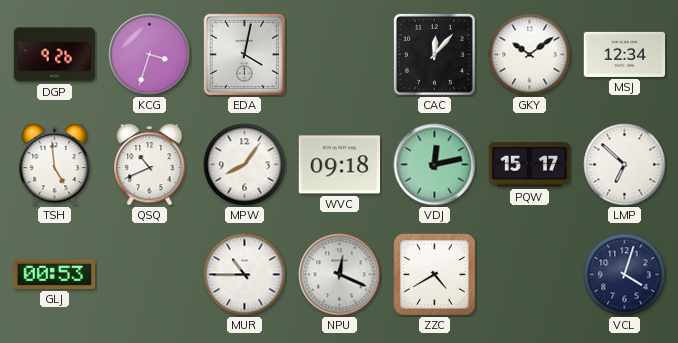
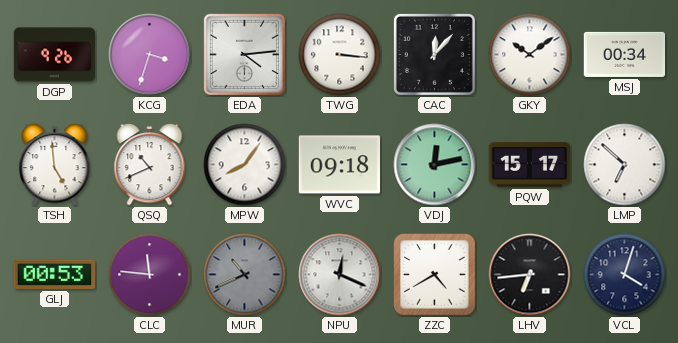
EDA: 4:02 -> 4:14
TWG: none -> 3:16
MSJ: 12:34 -> 00:34
CLC: none -> 11:46
MUR: 10:45 -> 10:41
MUR dial: white -> grey
LHV: none -> 6:44
